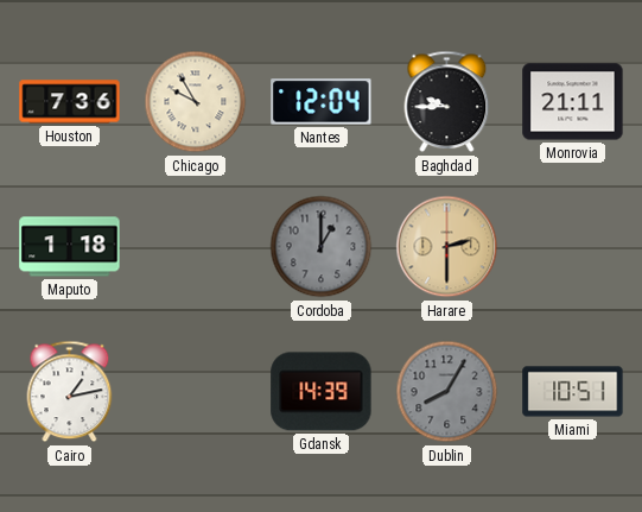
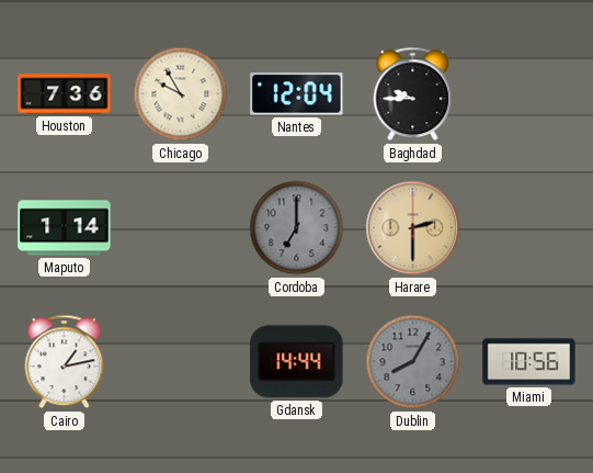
Monrovia: 21:11 -> none
Maputo: 1:18 -> 1:14
Cordoba: 1:00 -> 7:00
Gdansk: 14:39 -> 14:44
Miami: 10:51 -> 10:56
